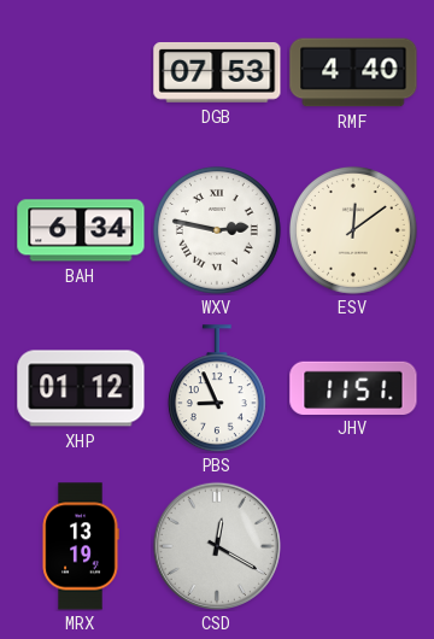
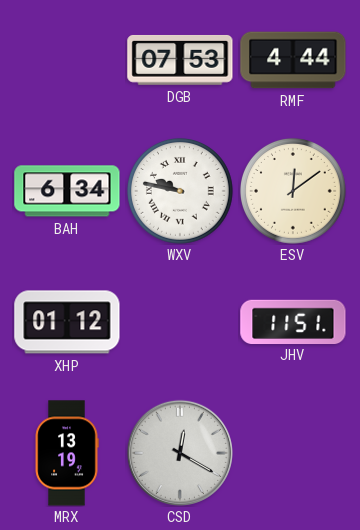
RMF: 4:40 -> 4:44
WXV: 2:47 -> 9:47
PBS: 8:56 -> none
